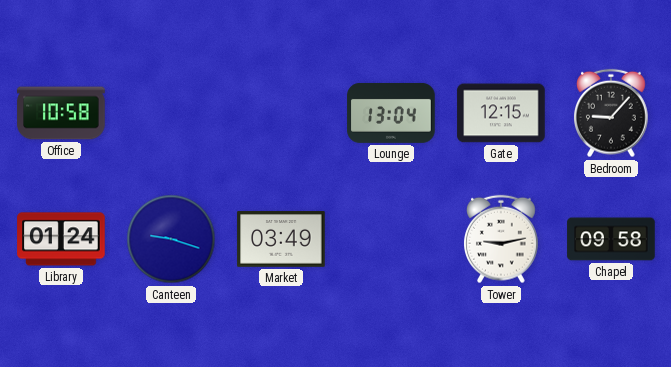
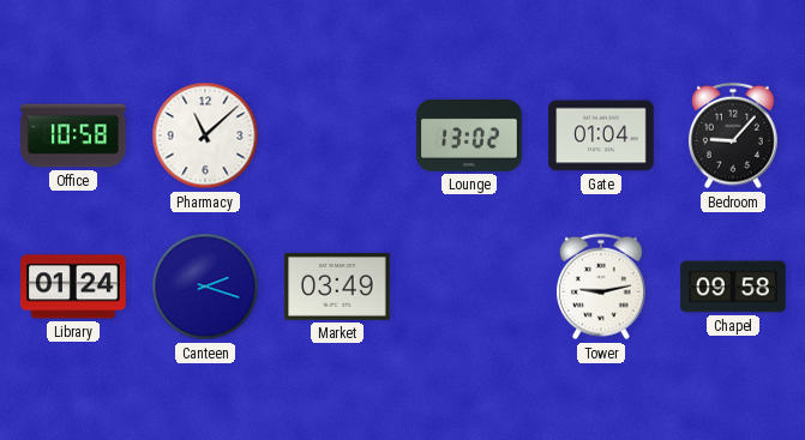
Pharmacy: none -> 11:08
Lounge: 13:04 -> 13:02
Gate: 12:15 -> 01:04
Canteen: 9:18 -> 2:18
